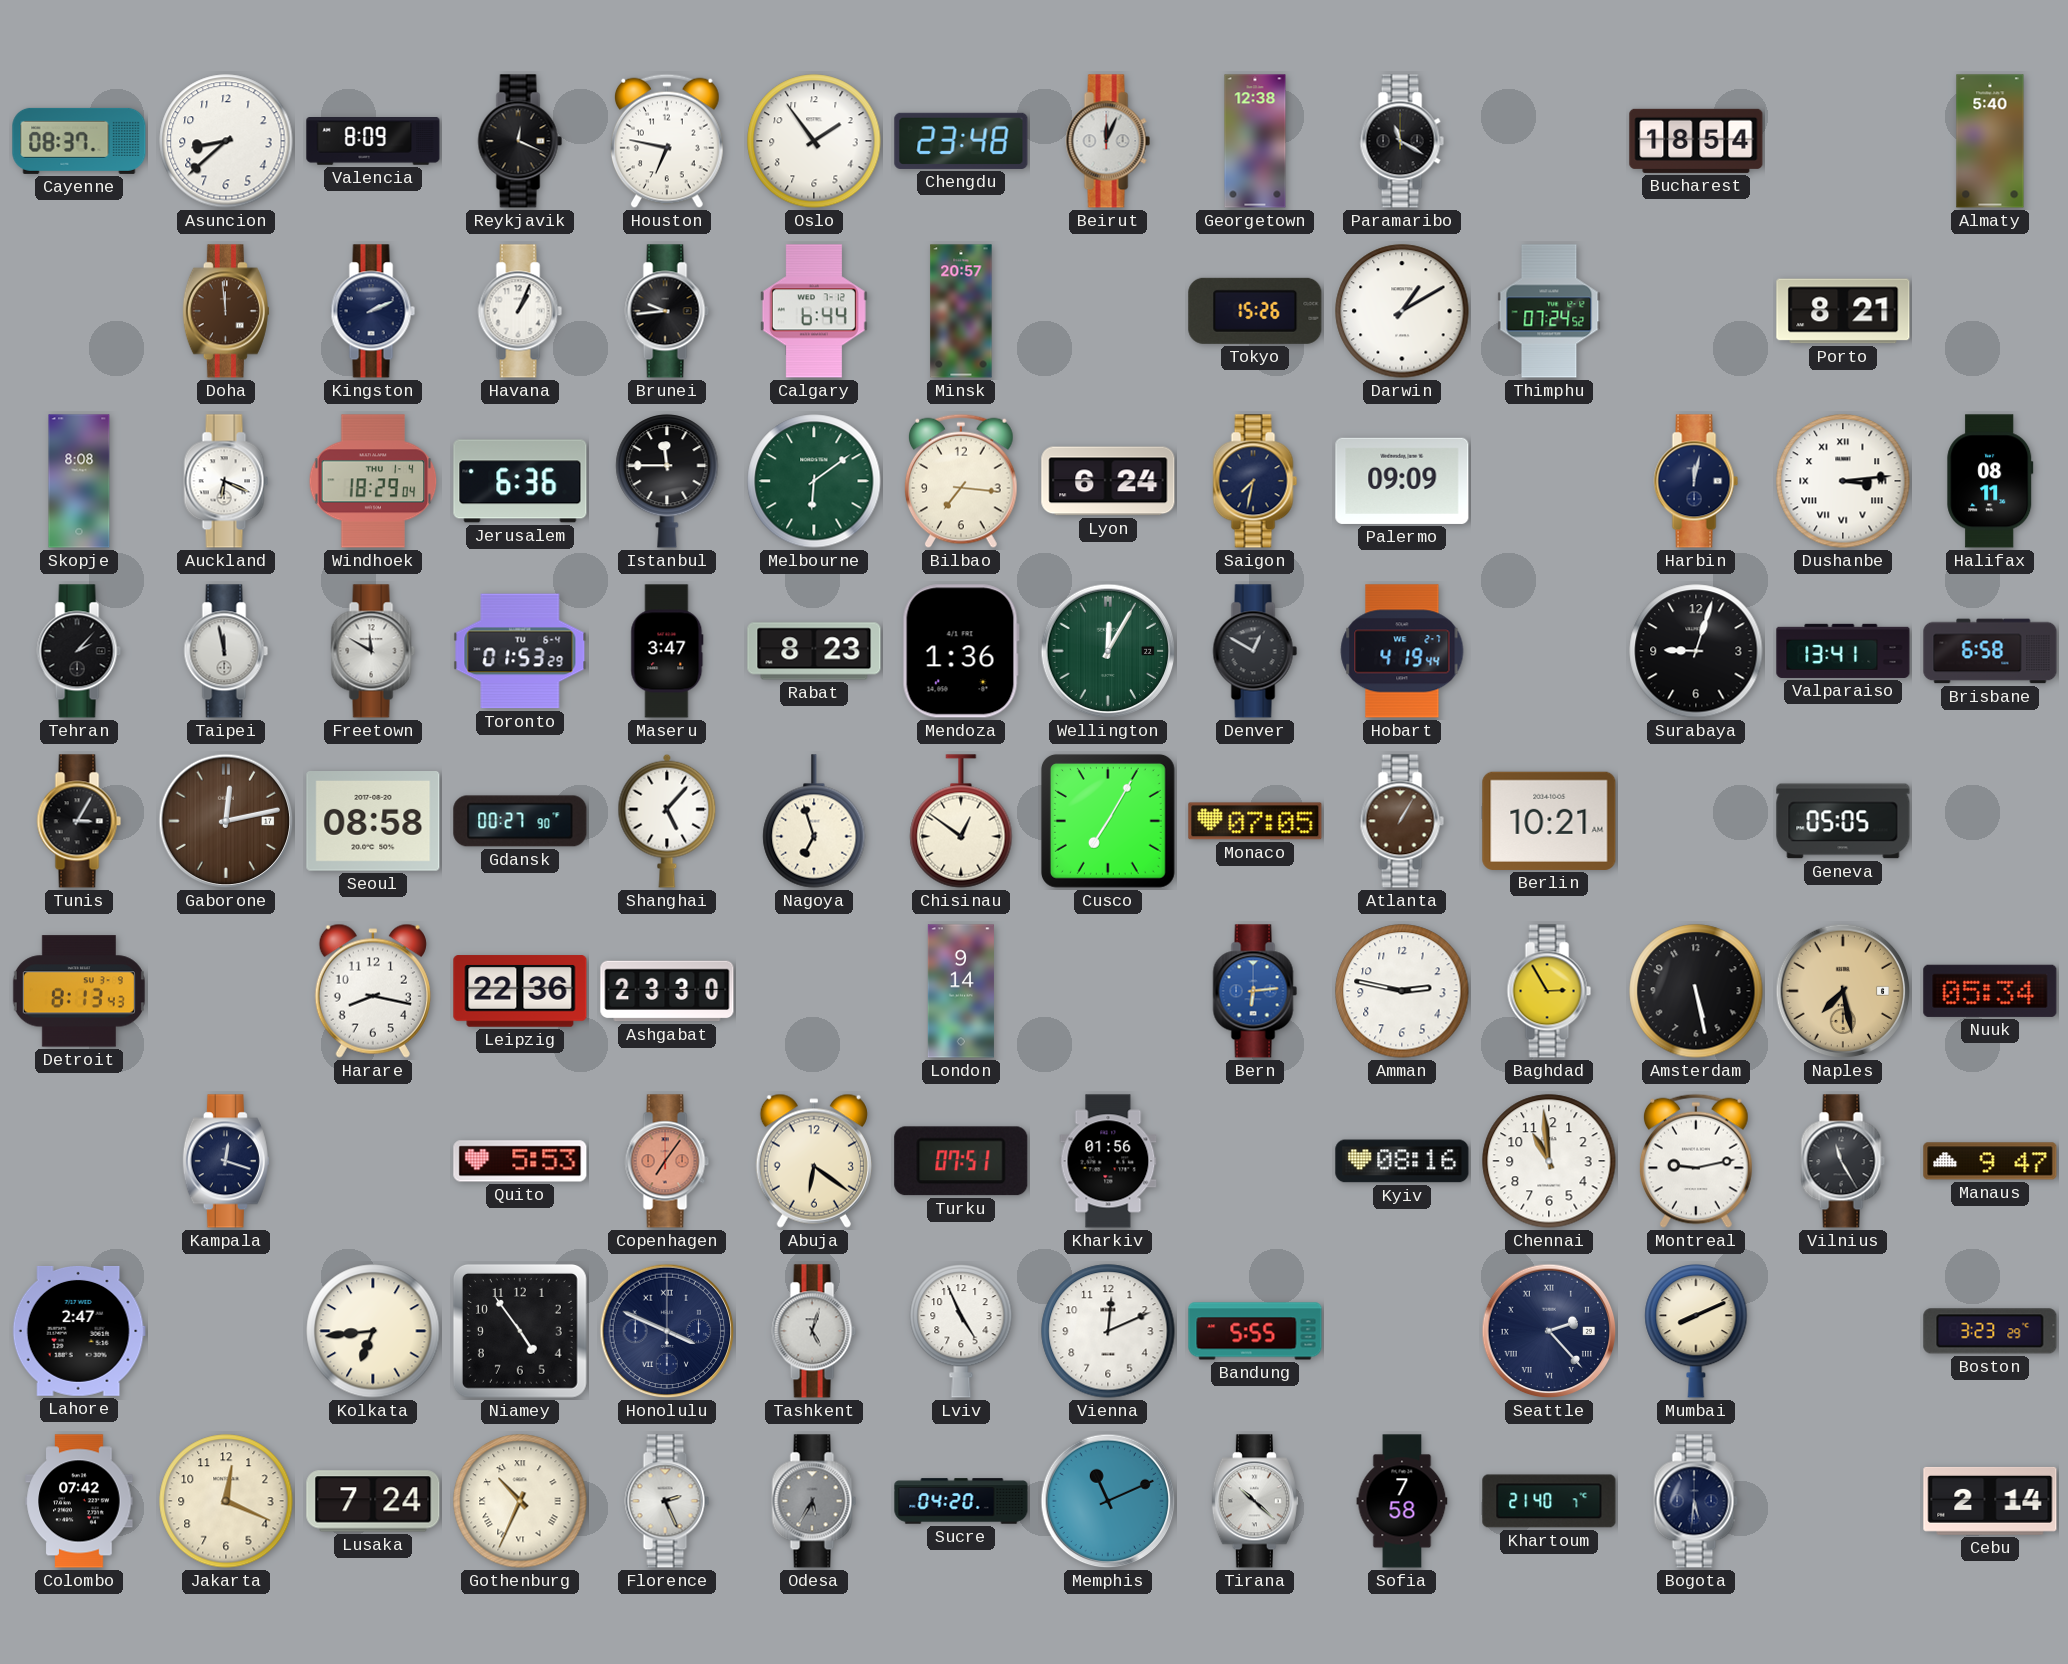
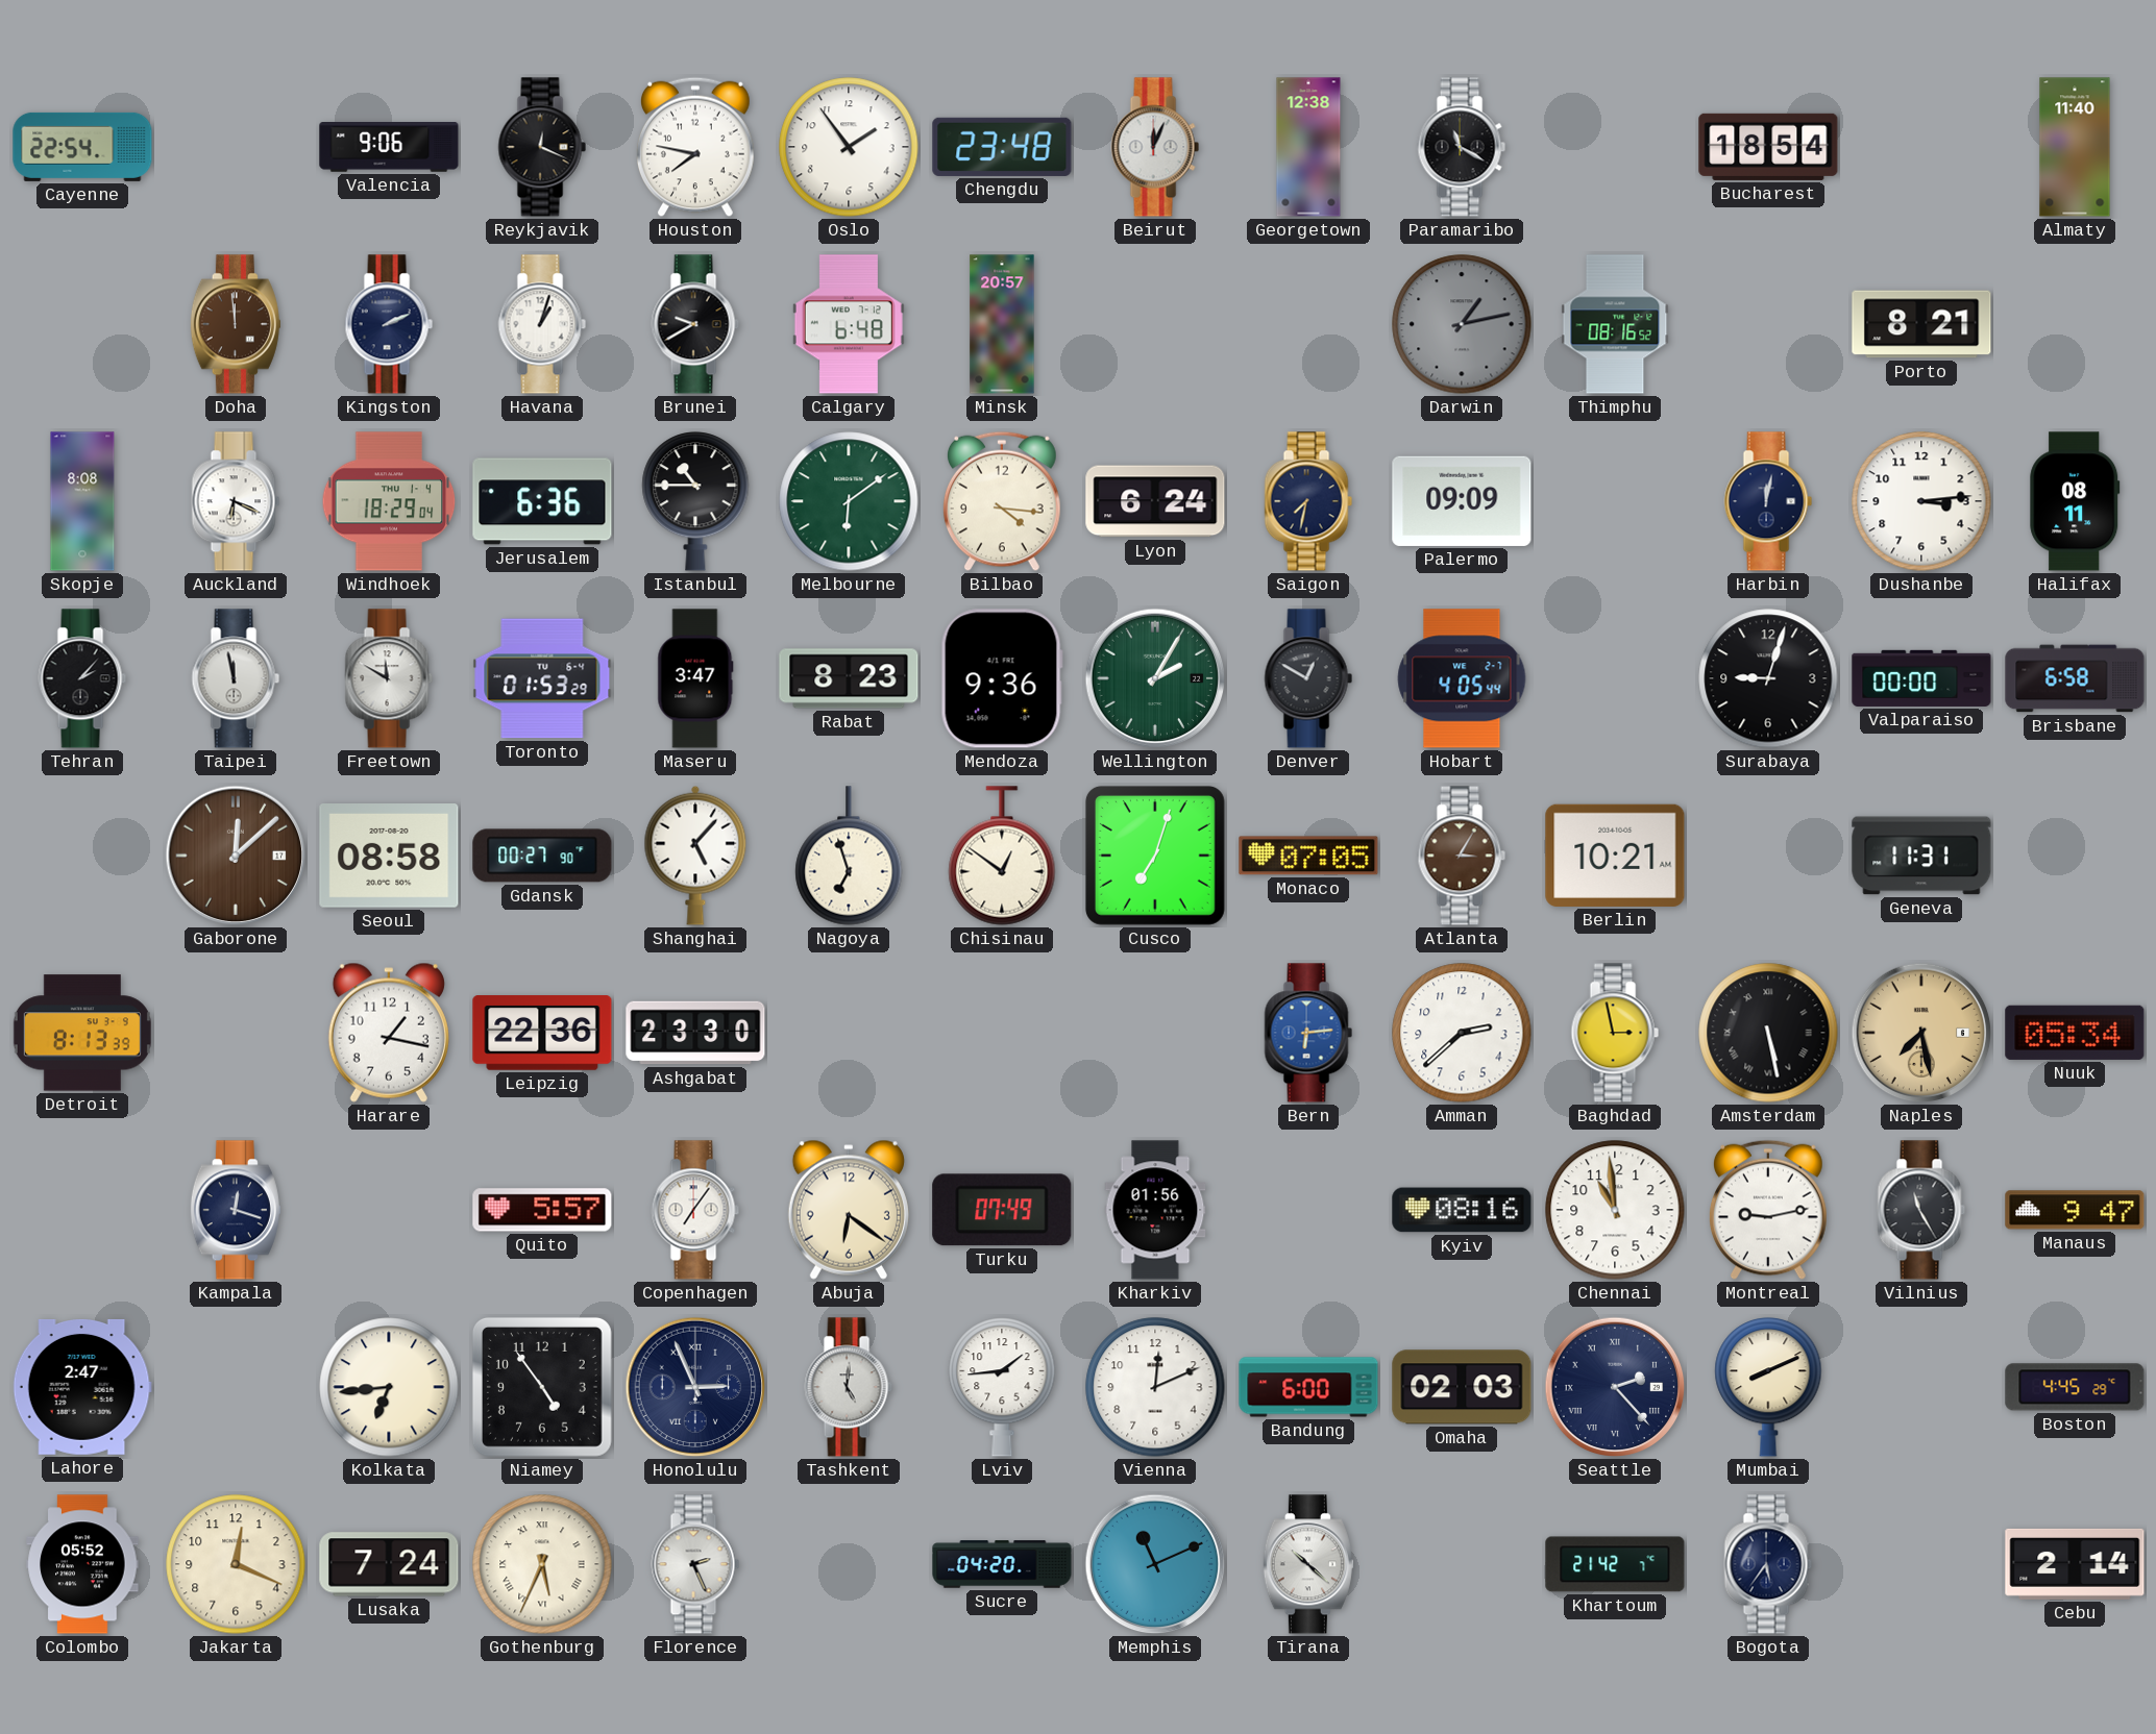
Cayenne: 08:37 -> 22:54
Asuncion: 8:38 -> none
Valencia: 8:09 -> 9:06
Houston: 6:47 -> 7:47
Almaty: 5:40 -> 11:40
Havana: 1:04 -> 1:03
Brunei: 9:44 -> 9:40
Calgary: 6:44 -> 6:48
Tokyo: 15:26 -> none
Darwin: 1:10 -> 1:13
Darwin dial: white -> grey
Thimphu: 07:24 -> 08:16
Istanbul: 11:45 -> 10:45
Bilbao: 7:16 -> 4:16
Dushanbe numerals: Roman -> Arabic
Mendoza: 1:36 -> 9:36
Wellington: 12:05 -> 2:05
Hobart: 4:19 -> 4:05
Valparaiso: 13:41 -> 00:00
Tunis: 3:05 -> none
Gaborone: 12:13 -> 12:08
Cusco: 7:05 -> 7:03
Atlanta: 1:05 -> 3:05
Geneva: 05:05 -> 11:31
Detroit: 8:13:43 -> 8:13:39
Harare: 8:17 -> 1:17
London: 9:14 -> none
Amman: 2:47 -> 2:38
Baghdad: 2:55 -> 2:58
Amsterdam numerals: Arabic -> Roman
Quito: 5:53 -> 5:57
Copenhagen dial: salmon -> white
Turku: 07:51 -> 07:49
Honolulu: 3:49 -> 2:56
Tashkent: 5:03 -> 5:01
Lviv: 4:56 -> 1:44
Bandung: 5:55 -> 6:00
Omaha: none -> 02:03
Boston: 3:23 -> 4:45
Colombo: 07:42 -> 05:52
Gothenburg: 10:34 -> 5:34
Odesa: 5:35 -> none
Sofia: 7:58 -> none
Khartoum: 21:40 -> 21:42
Bogota: 5:31 -> 5:36
